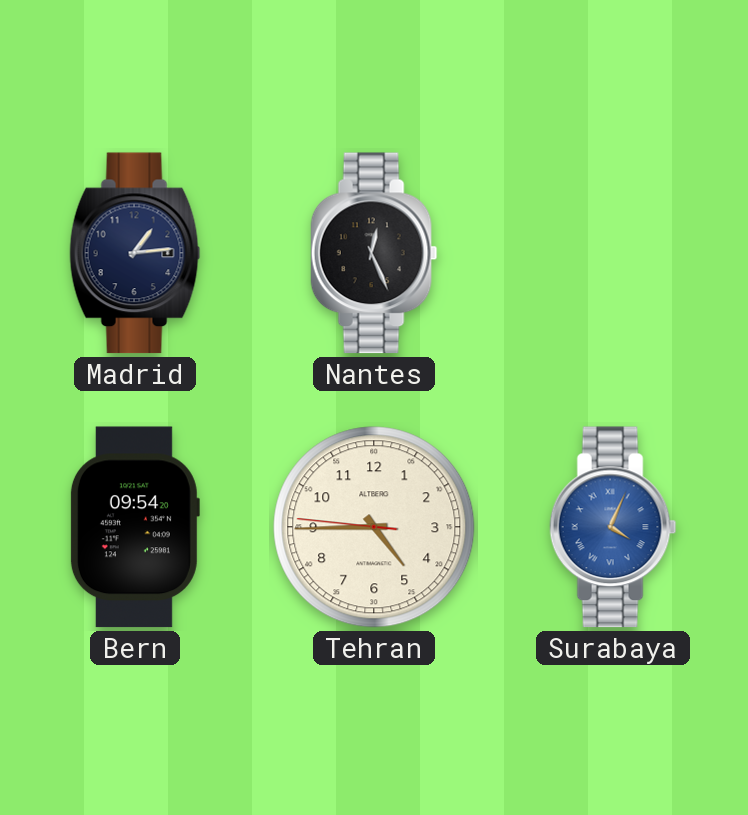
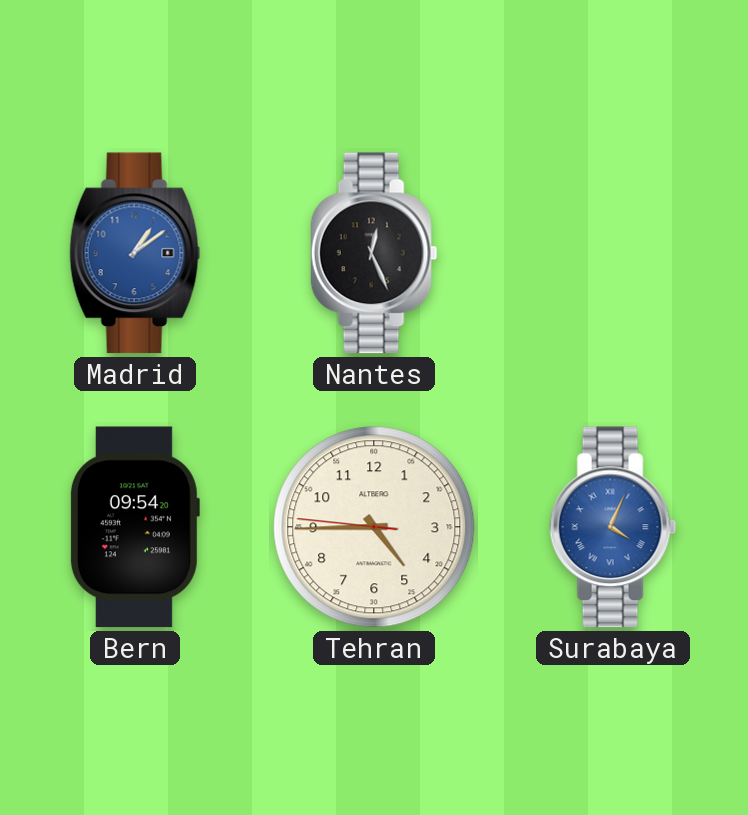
Madrid: 1:14 -> 1:09
Madrid dial: navy -> blue
